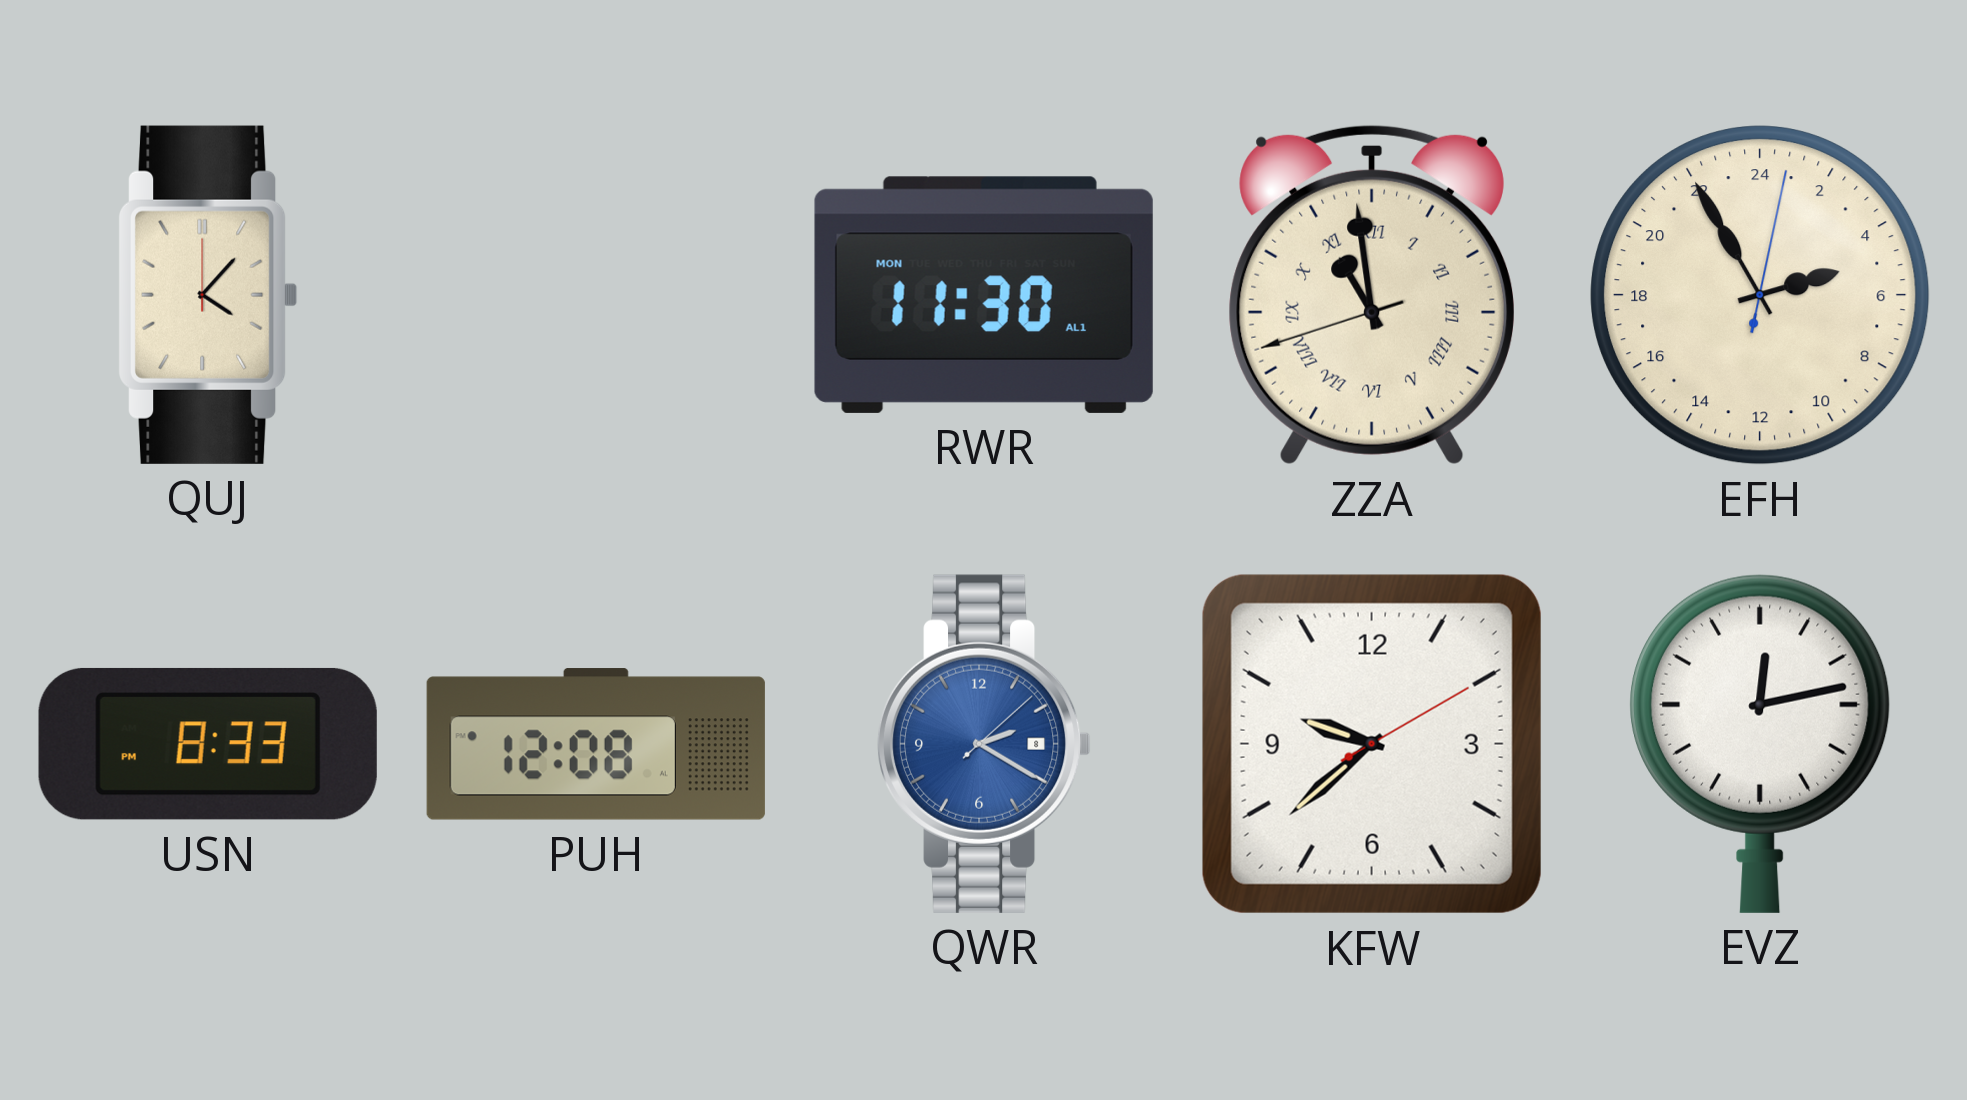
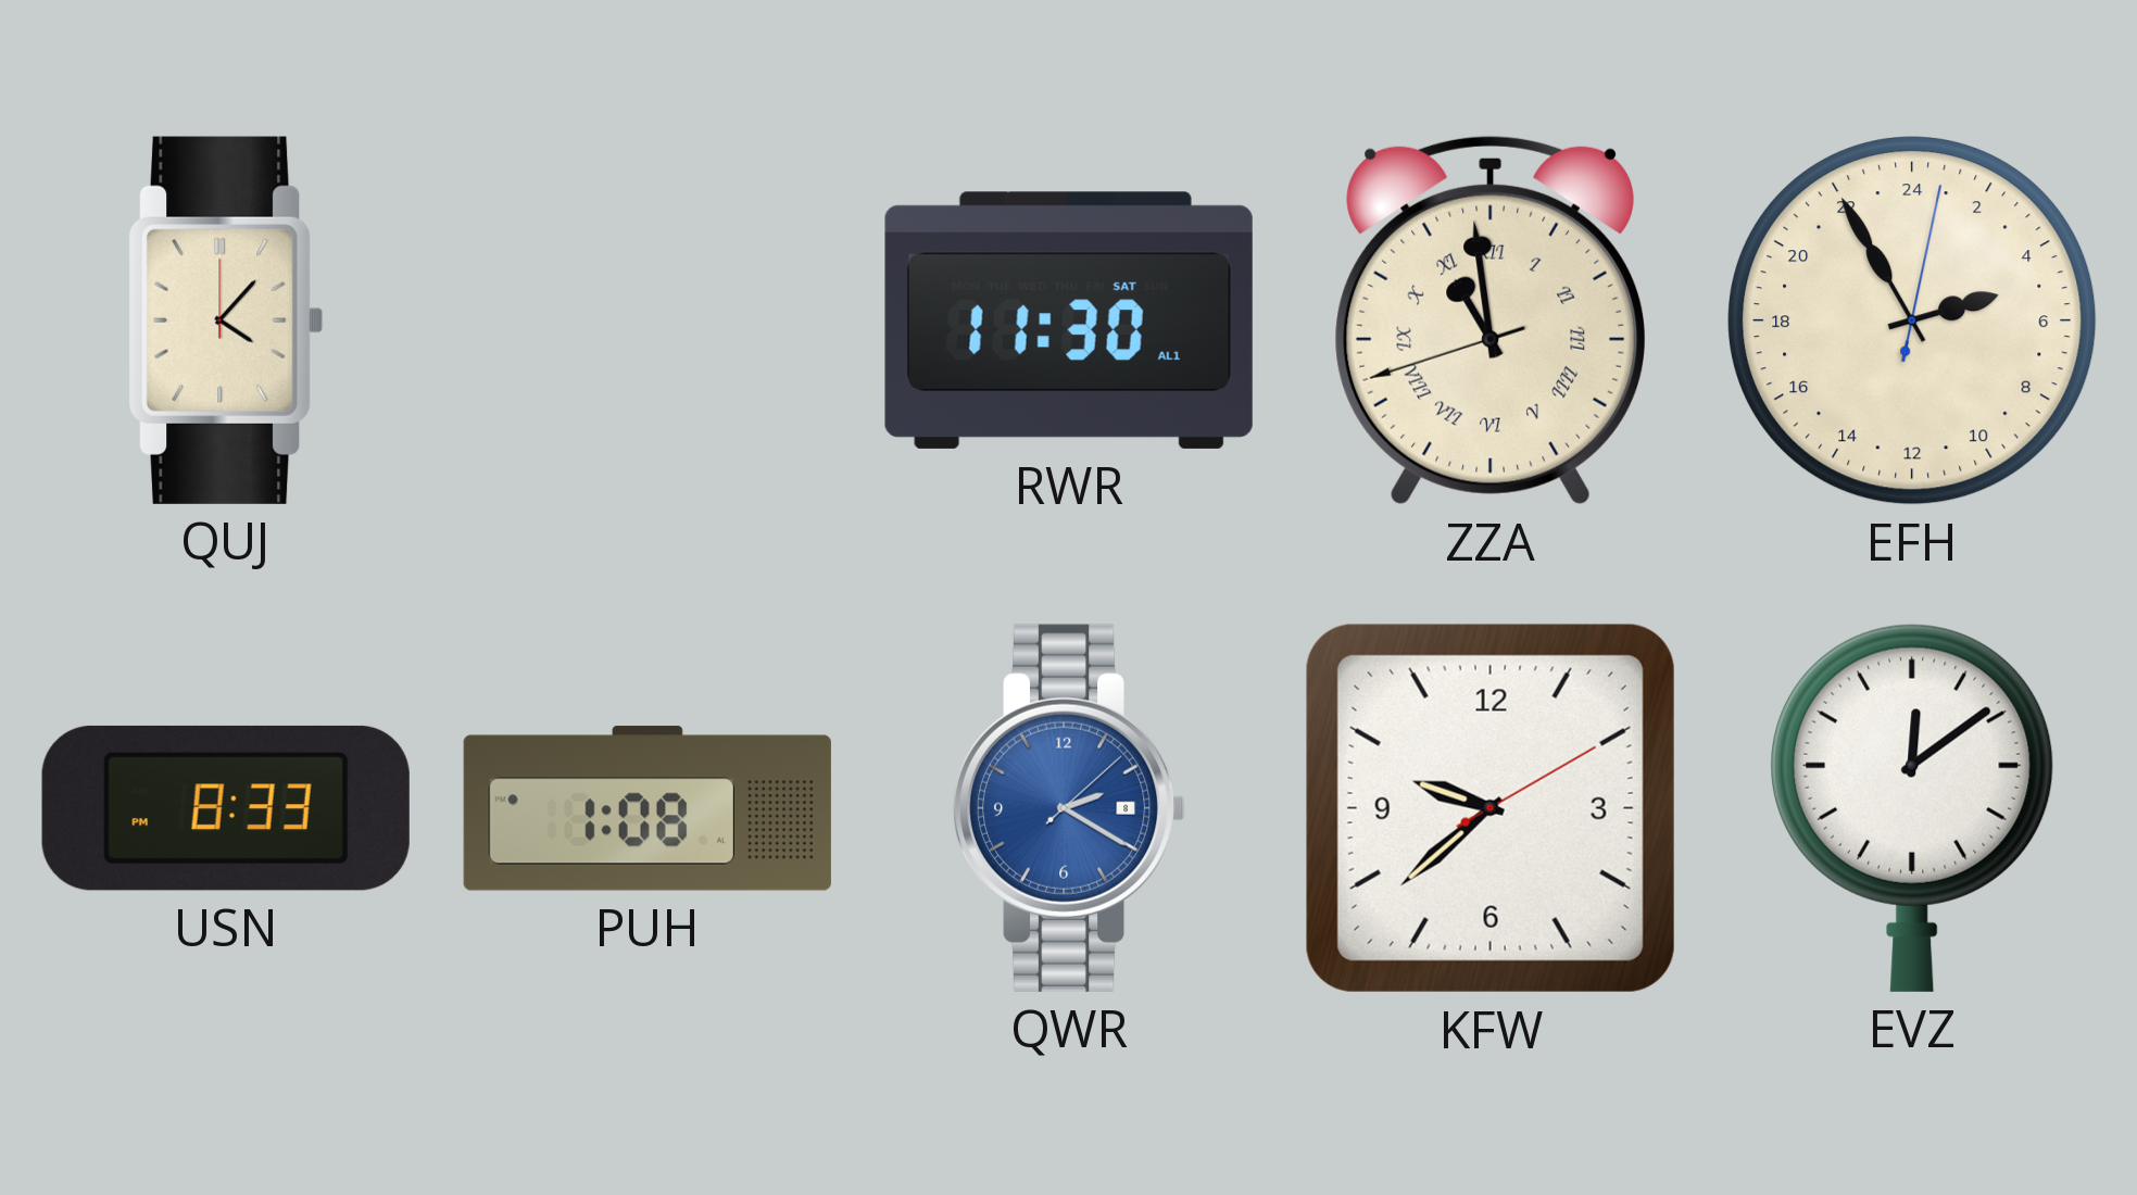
RWR date: MON -> SAT
PUH: 12:08 -> 1:08
EVZ: 12:13 -> 12:09
